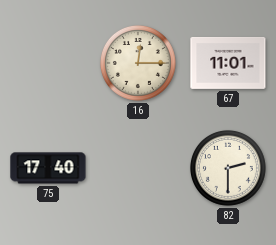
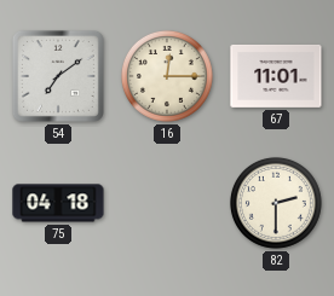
54: none -> 7:09
75: 17:40 -> 04:18
